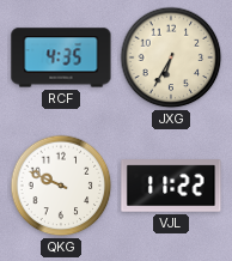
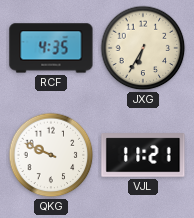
VJL: 11:22 -> 11:21
